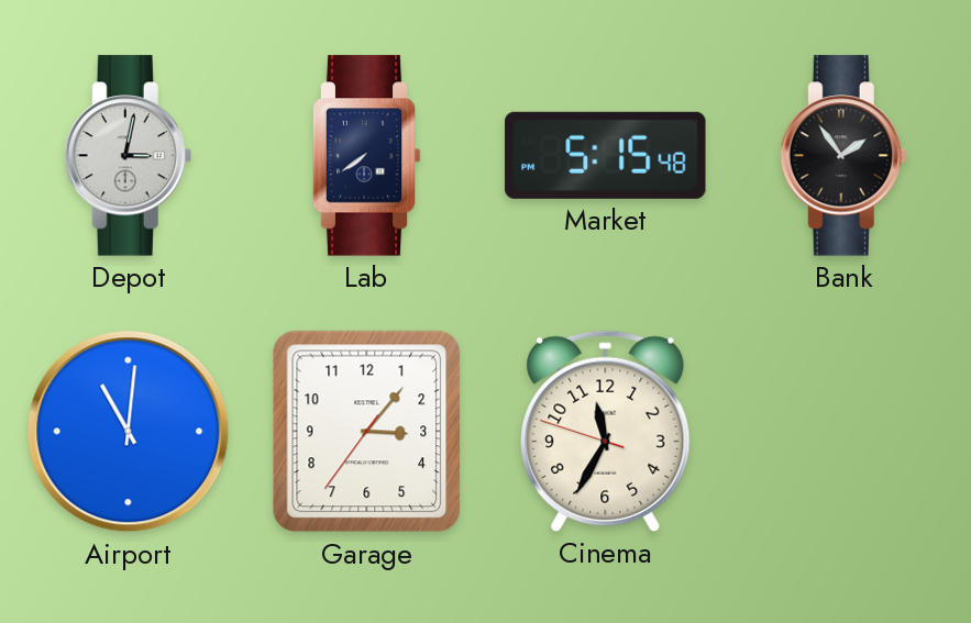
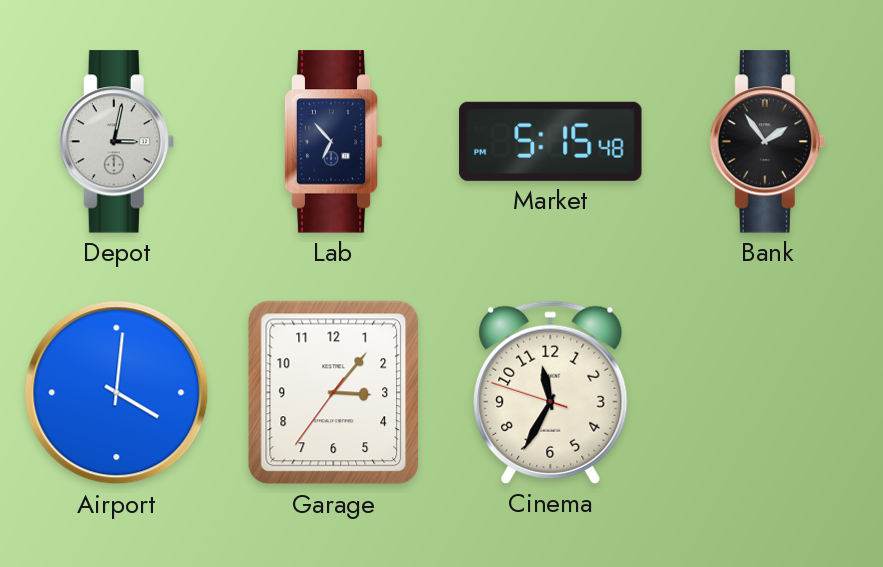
Lab: 7:39 -> 6:53
Airport: 11:01 -> 4:01
